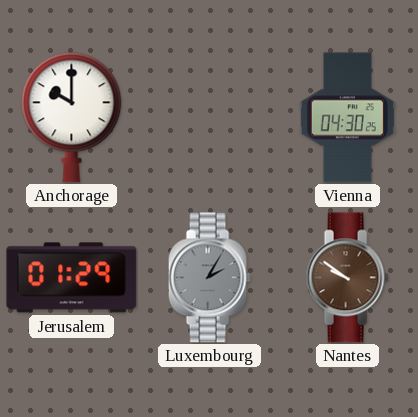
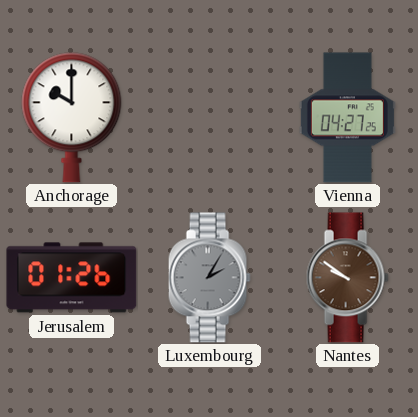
Vienna: 04:30 -> 04:27
Jerusalem: 01:29 -> 01:26
